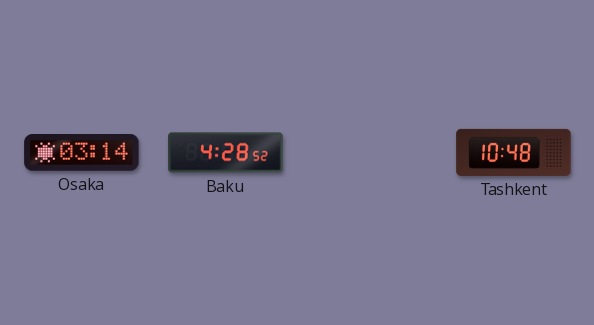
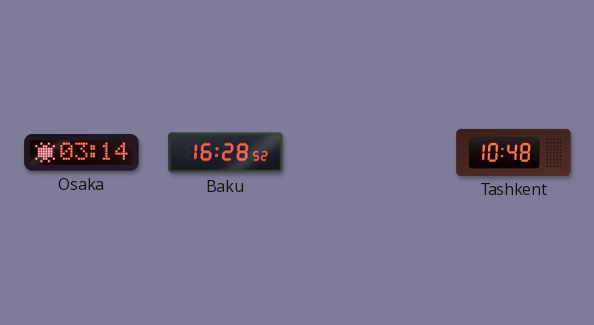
Baku: 4:28 -> 16:28
